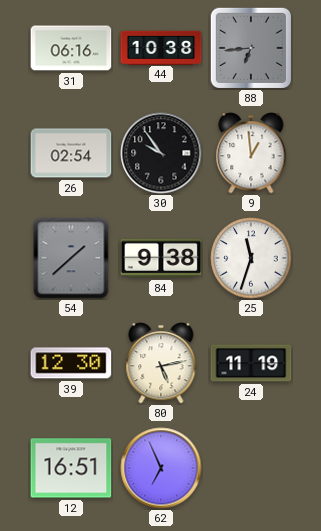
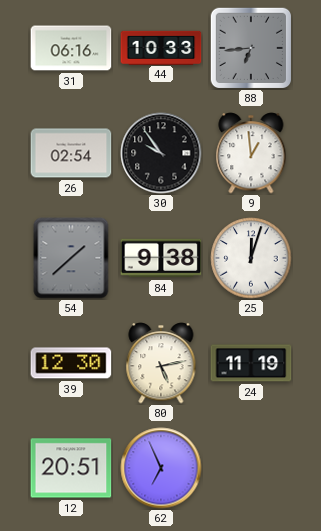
44: 10:38 -> 10:33
25: 11:33 -> 12:03
12: 16:51 -> 20:51
